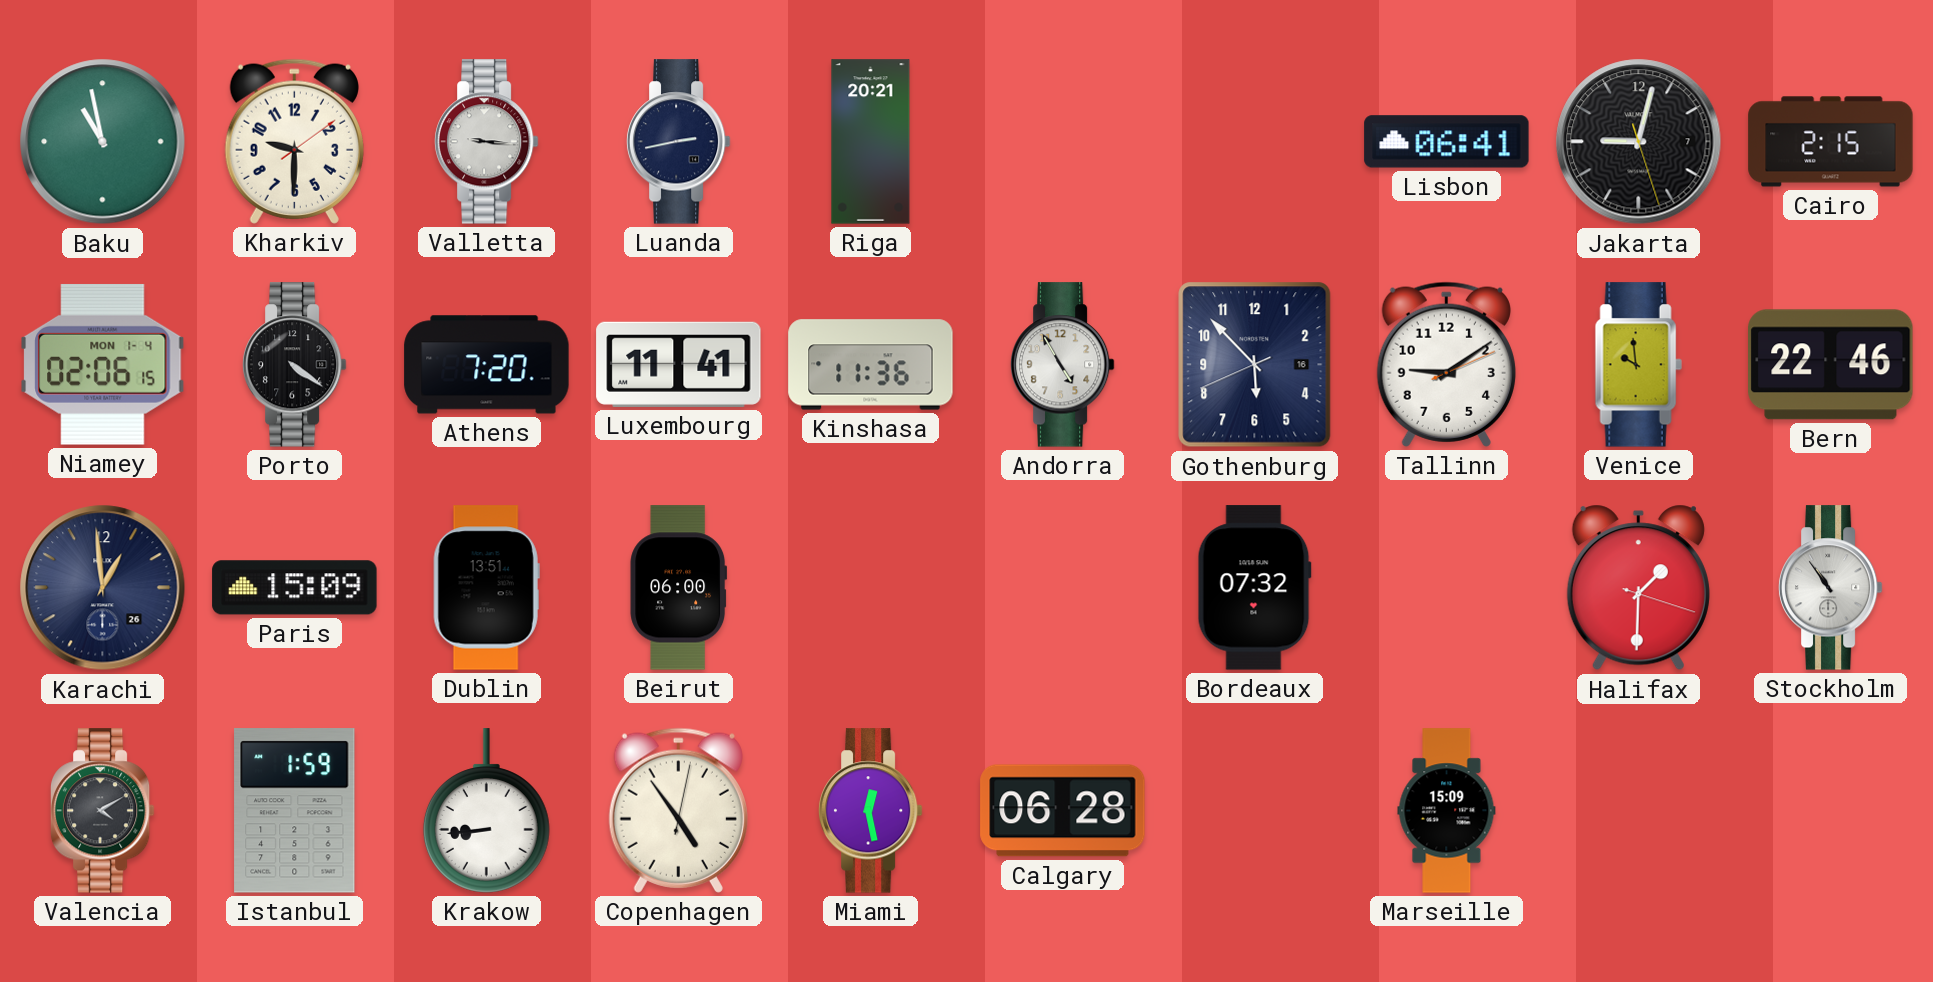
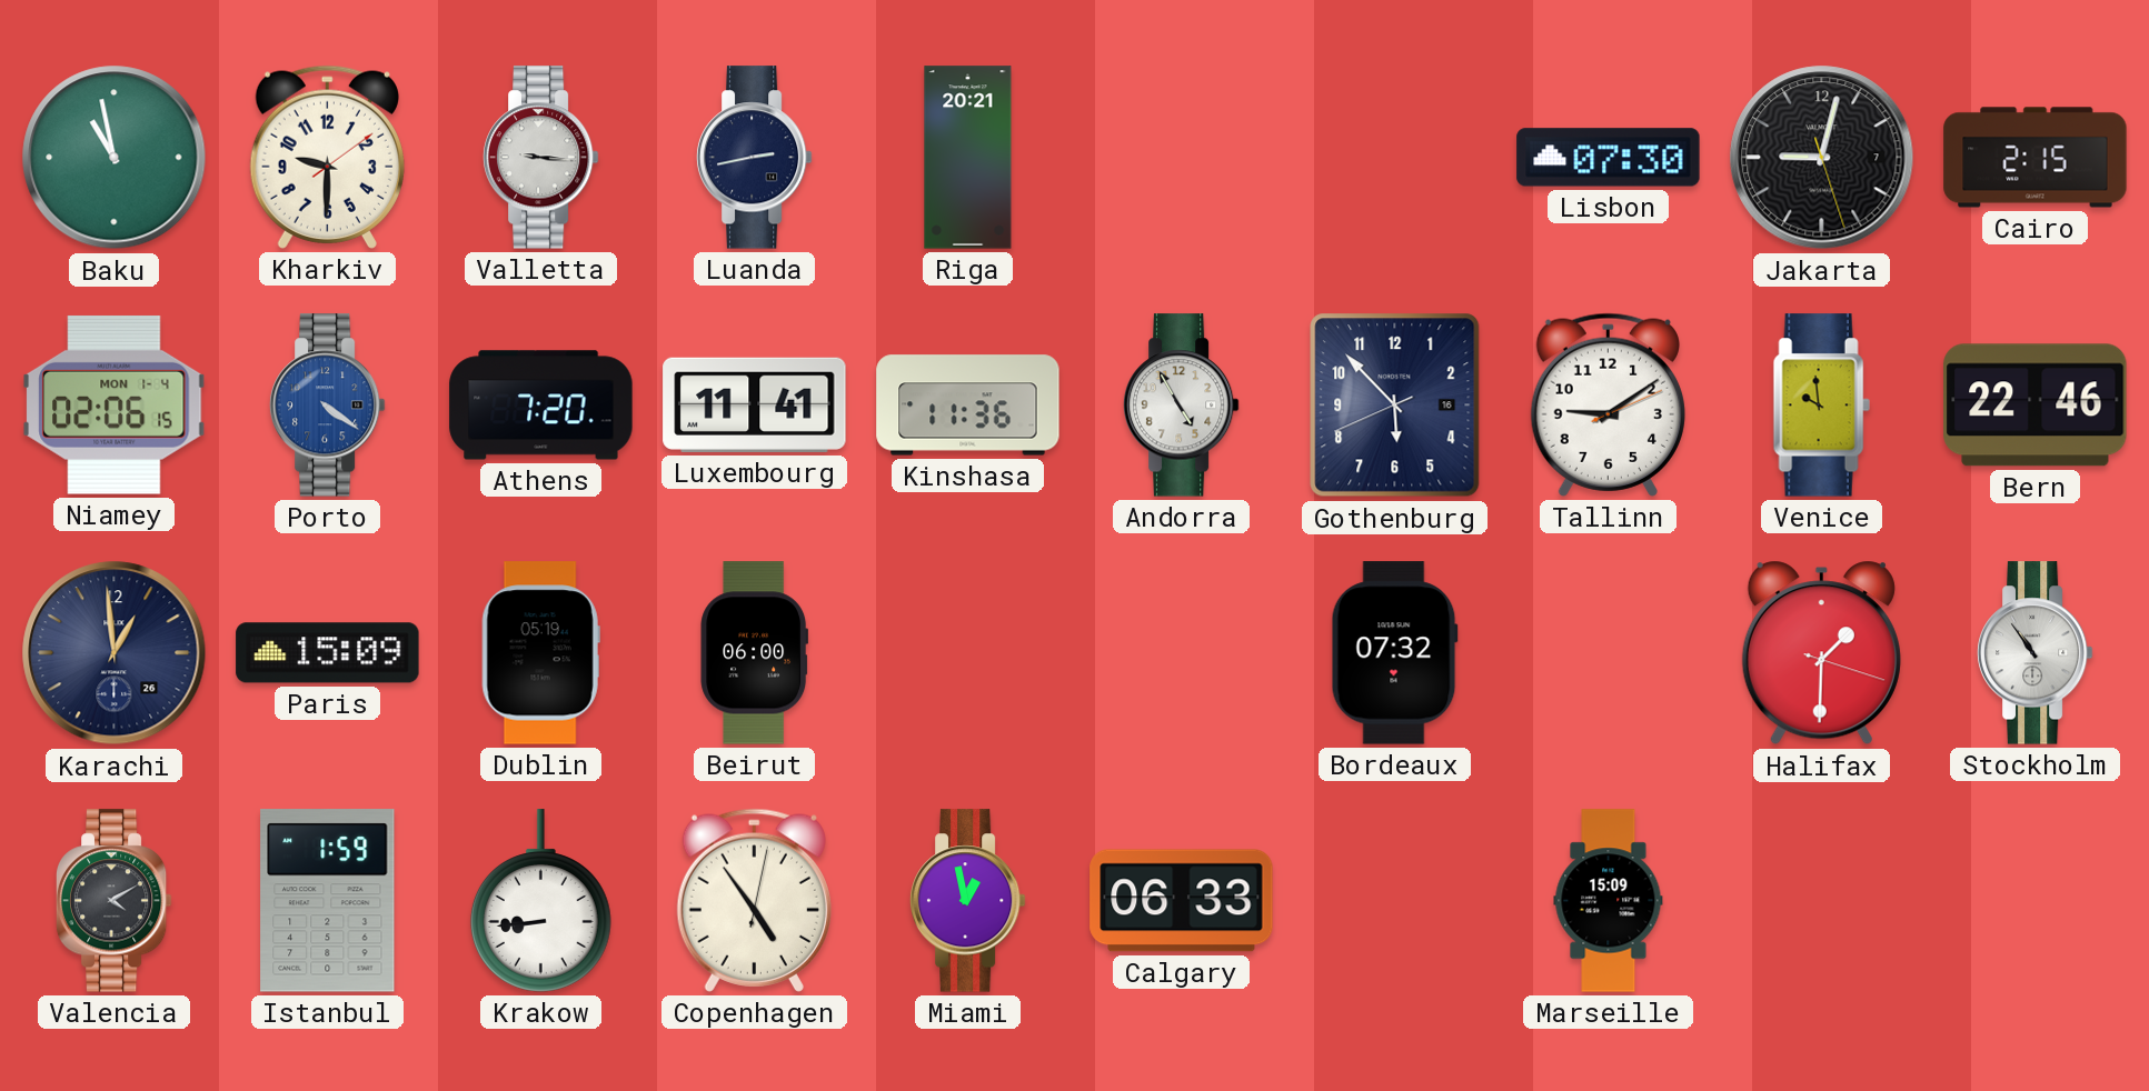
Lisbon: 06:41 -> 07:30
Porto dial: black -> blue
Dublin: 13:51 -> 05:19
Miami: 12:28 -> 12:58
Calgary: 06:28 -> 06:33
